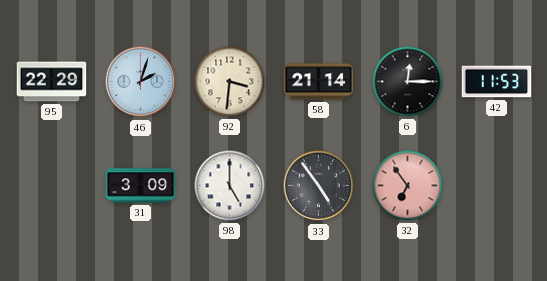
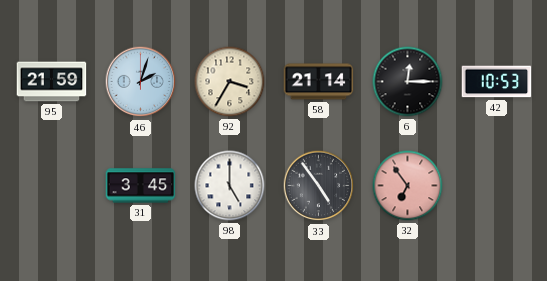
95: 22:29 -> 21:59
92: 3:31 -> 3:35
42: 11:53 -> 10:53
31: 3:09 -> 3:45
